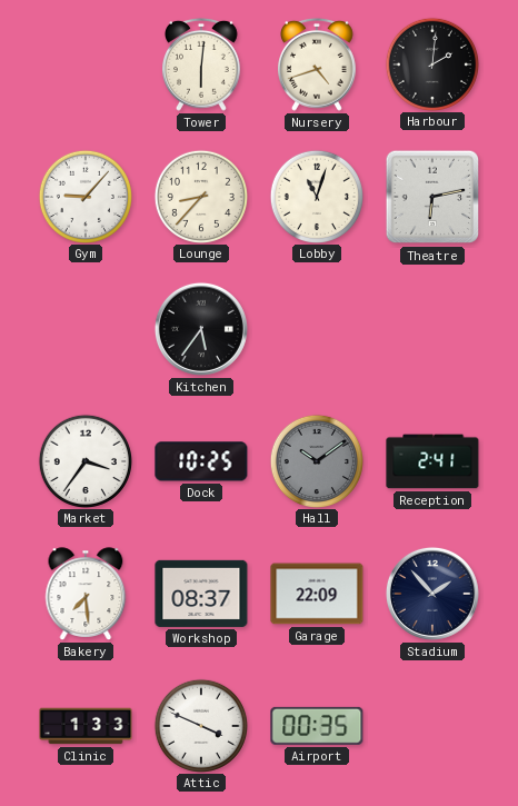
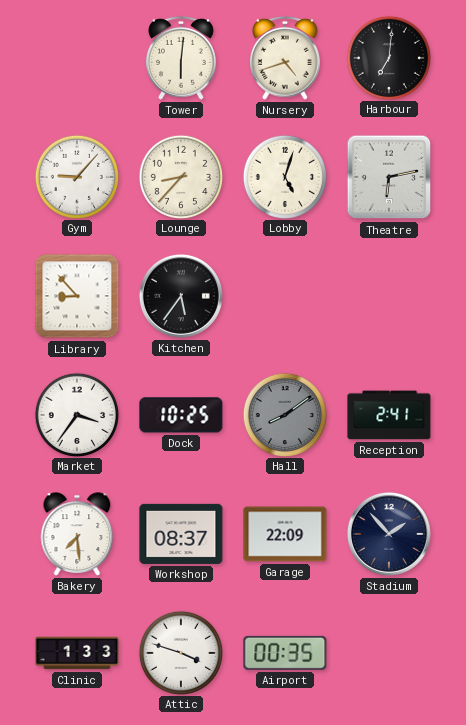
Harbour: 2:01 -> 7:01
Lobby: 11:03 -> 5:03
Library: none -> 8:53
Hall: 10:09 -> 8:09
Attic: 3:49 -> 3:48
